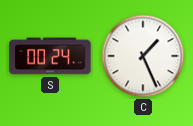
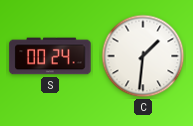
C: 1:26 -> 1:31
